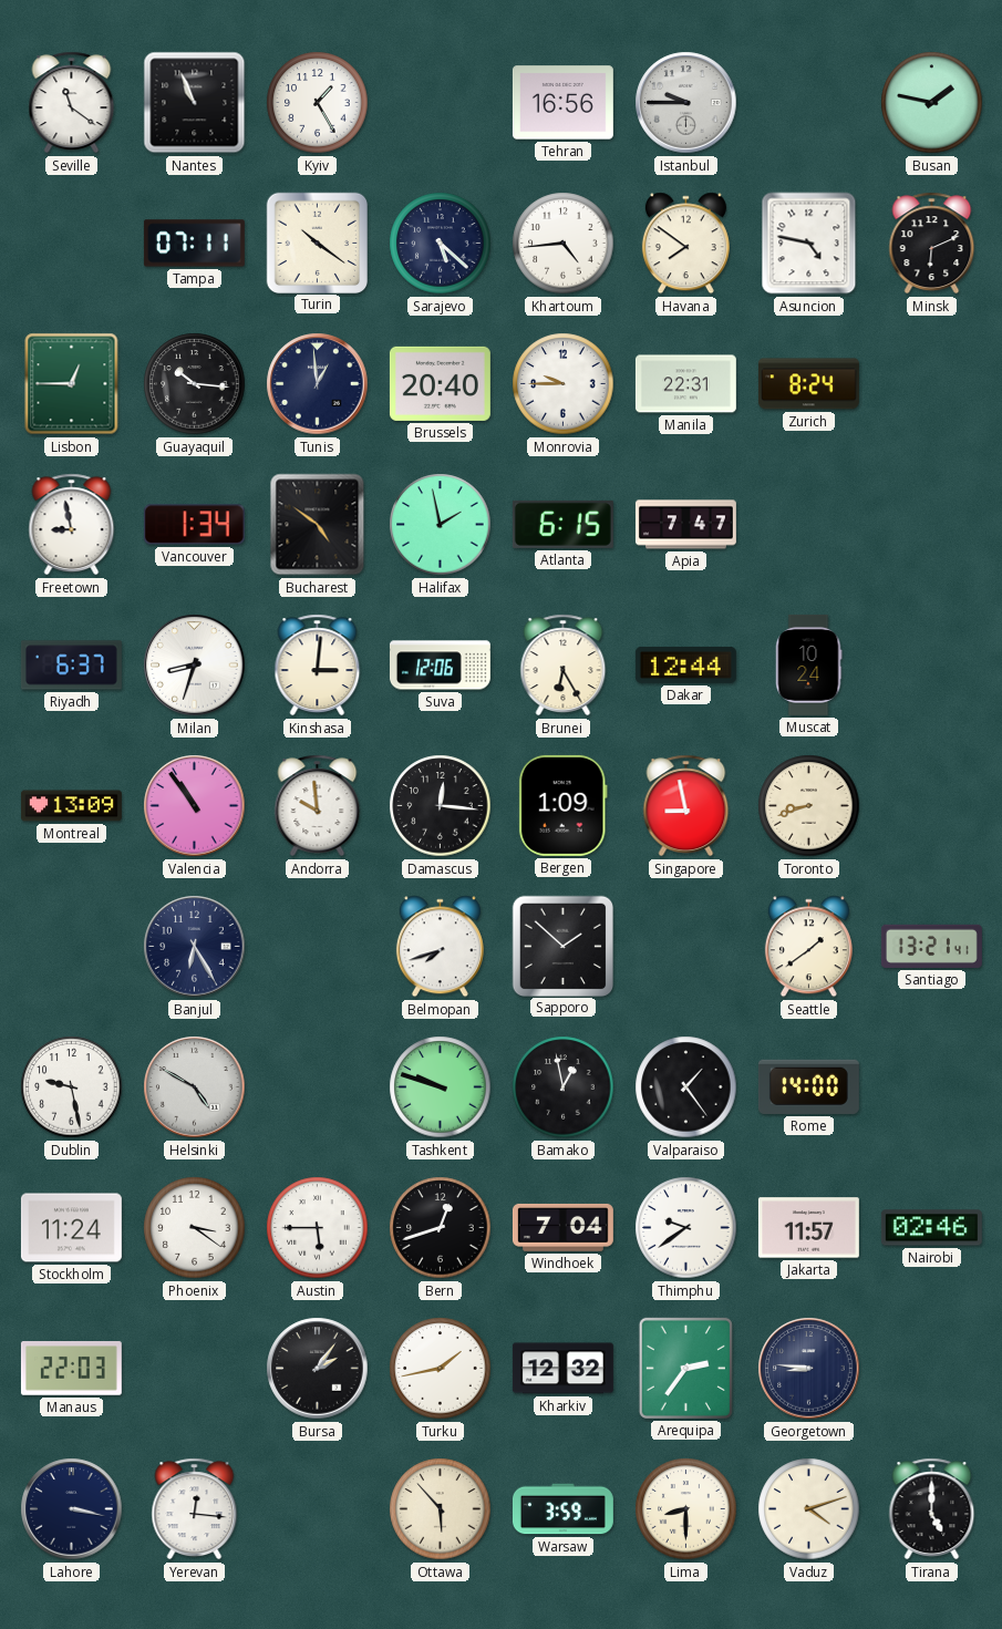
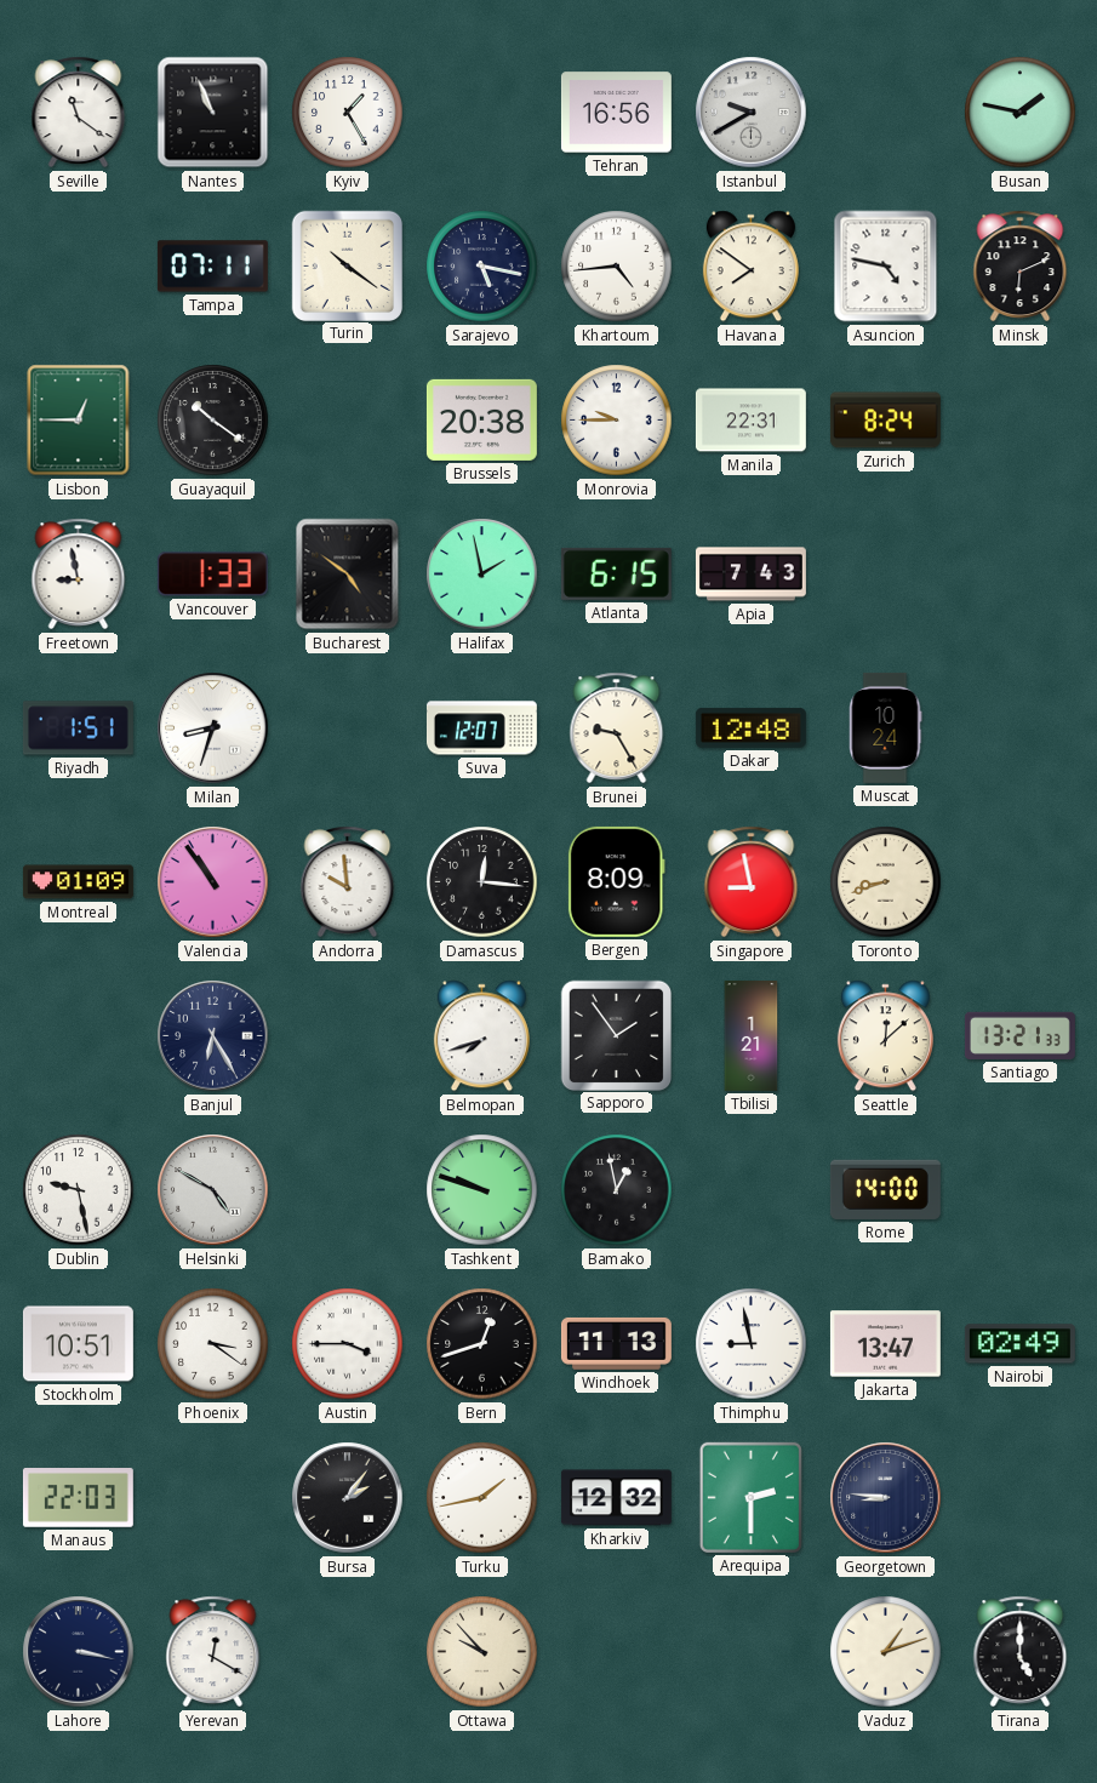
Istanbul: 9:45 -> 9:40
Sarajevo: 5:22 -> 5:17
Guayaquil: 10:16 -> 10:21
Tunis: 12:59 -> none
Brussels: 20:40 -> 20:38
Vancouver: 1:34 -> 1:33
Apia: 7:47 -> 7:43
Riyadh: 6:37 -> 1:51
Kinshasa: 3:01 -> none
Suva: 12:06 -> 12:07
Brunei: 6:25 -> 9:25
Dakar: 12:44 -> 12:48
Montreal: 13:09 -> 01:09
Bergen: 1:09 -> 8:09
Sapporo: 1:52 -> 1:54
Tbilisi: none -> 1:21
Seattle: 1:39 -> 12:08
Santiago: 13:21:41 -> 13:21:33
Valparaiso: 1:24 -> none
Stockholm: 11:24 -> 10:51
Austin: 5:45 -> 3:45
Windhoek: 7:04 -> 11:13
Thimphu: 9:39 -> 8:58
Jakarta: 11:57 -> 13:47
Nairobi: 02:46 -> 02:49
Arequipa: 2:36 -> 2:30
Yerevan: 12:16 -> 12:20
Ottawa: 5:53 -> 9:53
Warsaw: 3:59 -> none
Lima: 8:30 -> none
Vaduz: 4:12 -> 1:12
